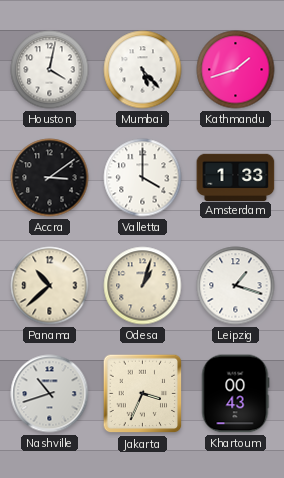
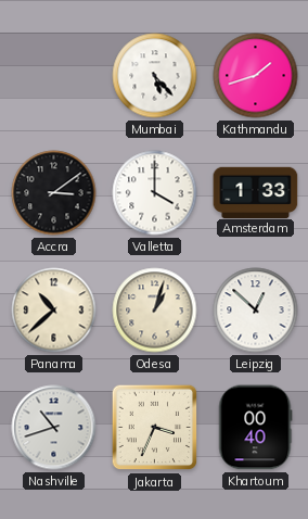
Houston: 4:02 -> none
Leipzig: 1:18 -> 12:52
Khartoum: 00:43 -> 00:40
